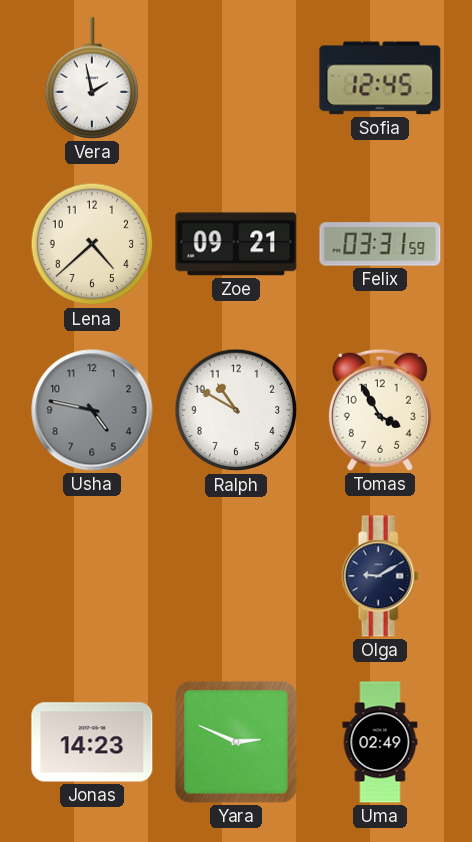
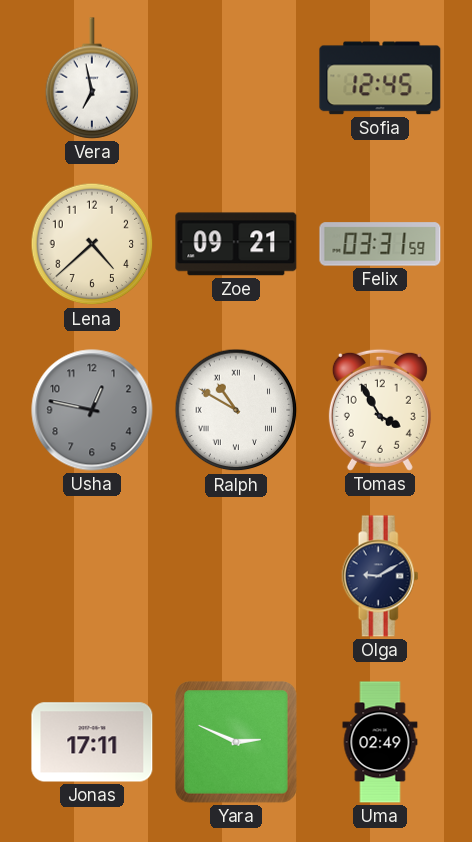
Vera: 1:58 -> 6:58
Usha: 4:47 -> 12:47
Ralph numerals: Arabic -> Roman
Jonas: 14:23 -> 17:11
